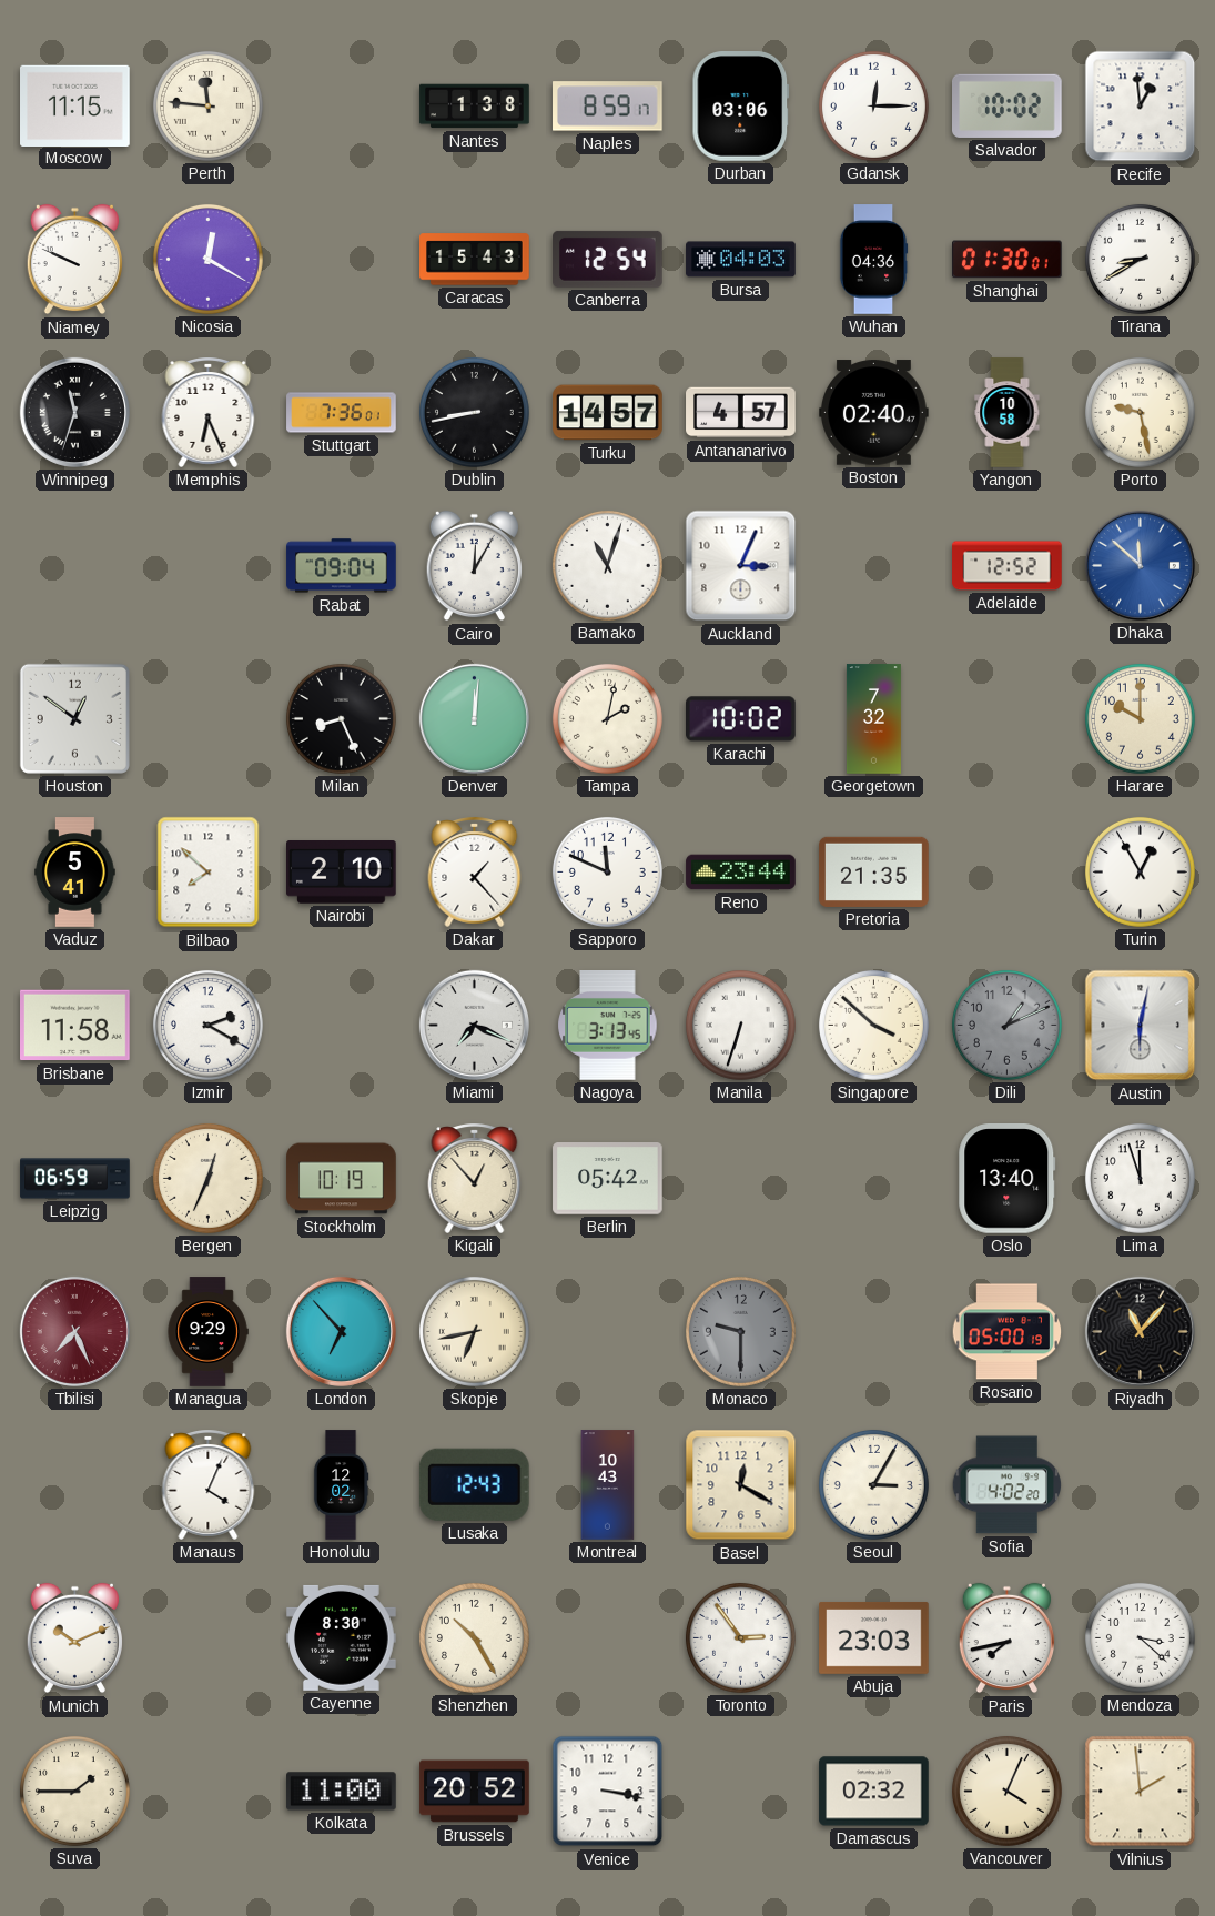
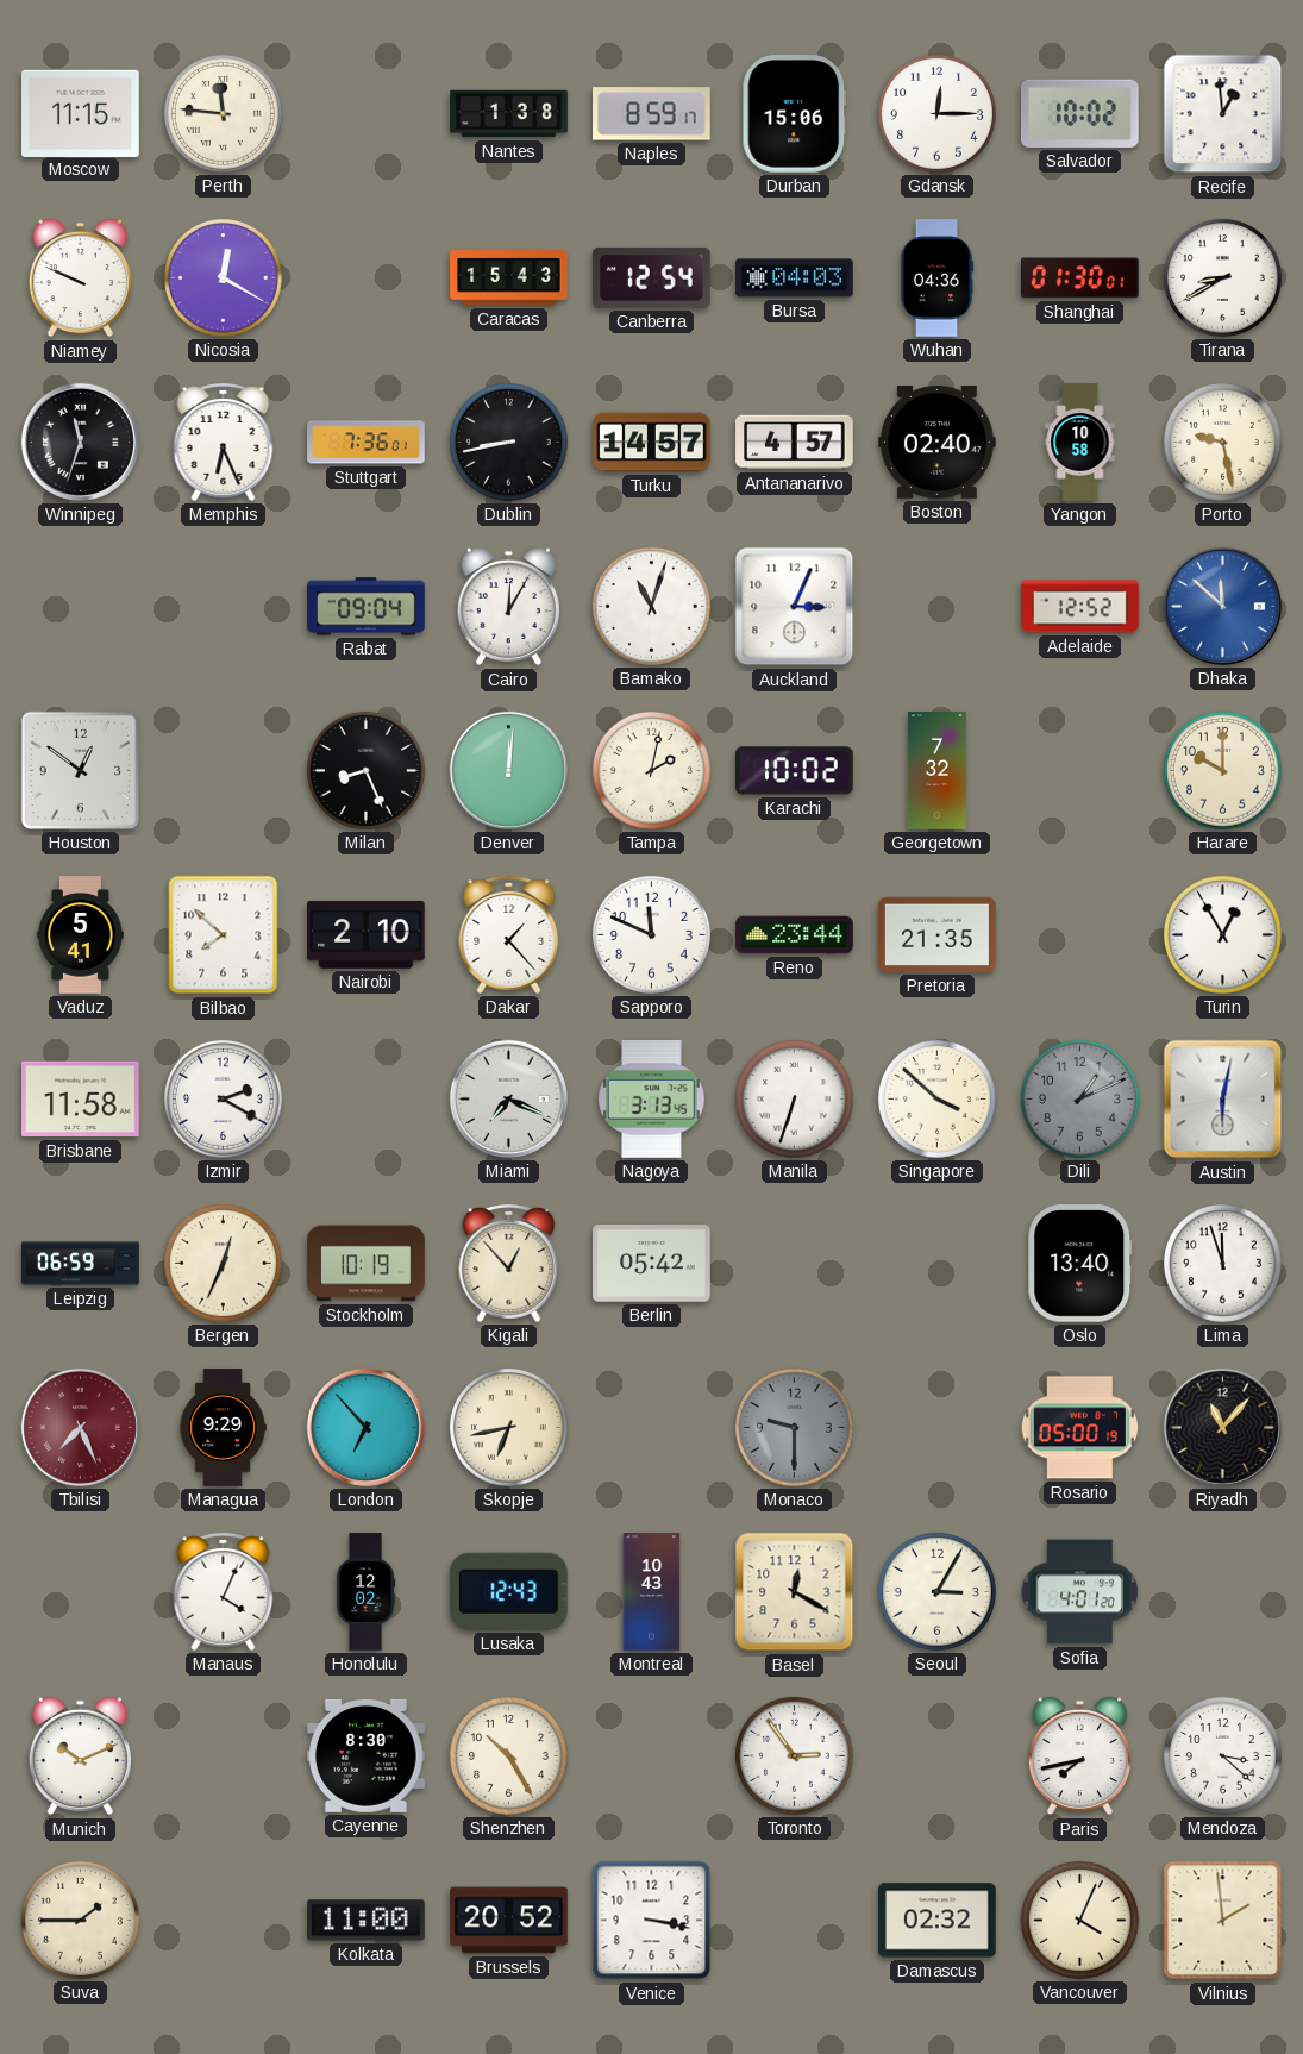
Durban: 03:06 -> 15:06
Sofia: 4:02 -> 4:01
Abuja: 23:03 -> none
